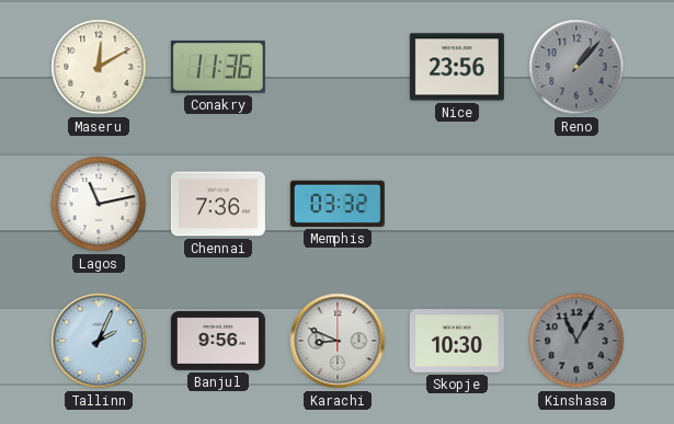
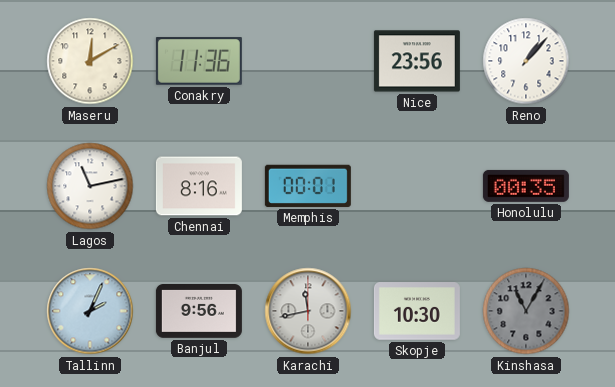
Reno dial: grey -> white
Chennai: 7:36 -> 8:16
Memphis: 03:32 -> 00:01
Honolulu: none -> 00:35
Karachi: 8:49 -> 11:43
